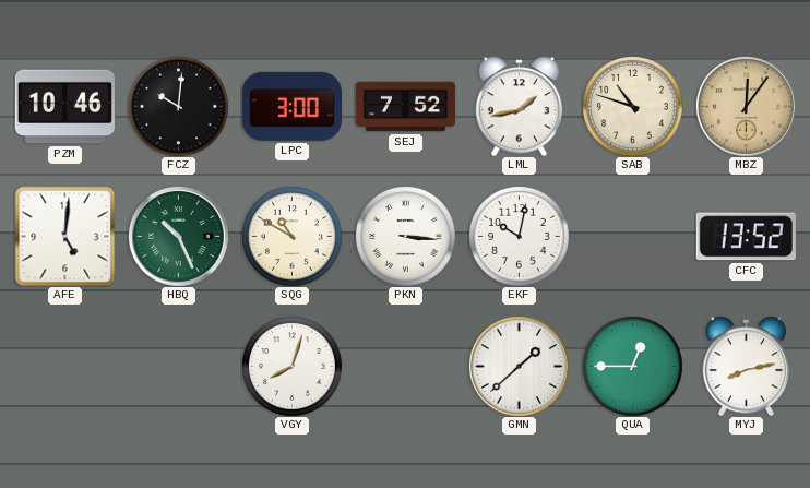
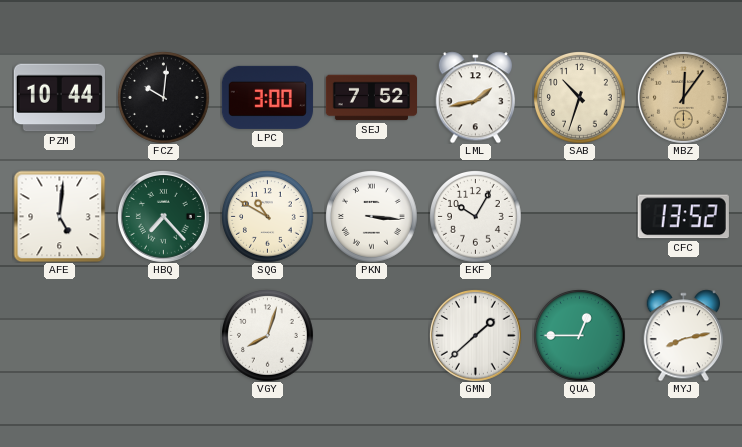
PZM: 10:46 -> 10:44
SAB: 10:48 -> 10:33
HBQ: 10:26 -> 7:23
EKF: 10:02 -> 10:05
